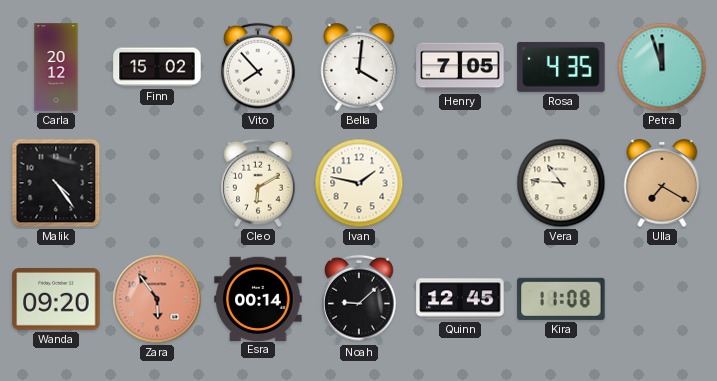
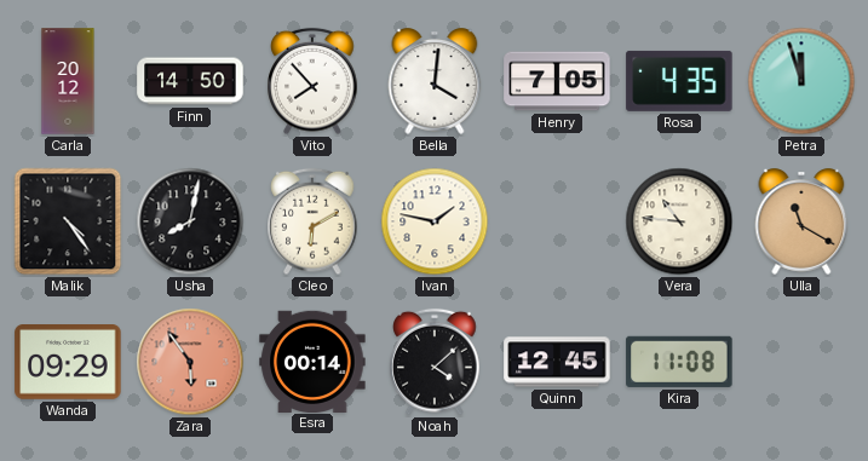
Finn: 15:02 -> 14:50
Usha: none -> 8:02
Ulla: 7:20 -> 11:20
Wanda: 09:20 -> 09:29
Noah: 9:08 -> 4:08
